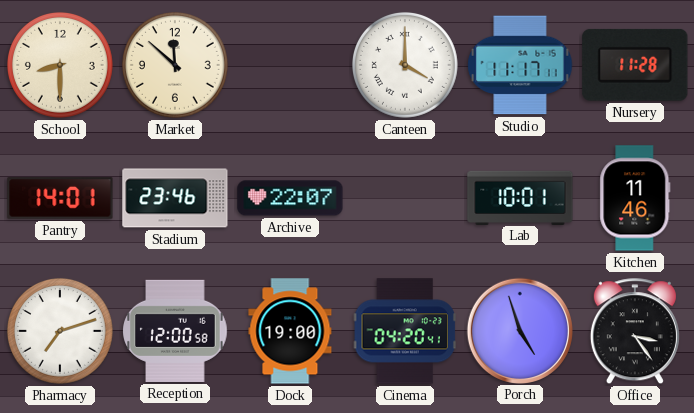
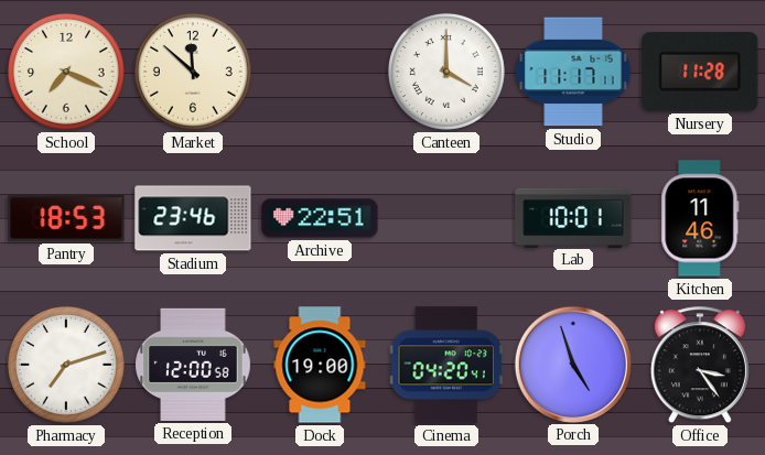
School: 8:30 -> 7:19
Pantry: 14:01 -> 18:53
Archive: 22:07 -> 22:51
